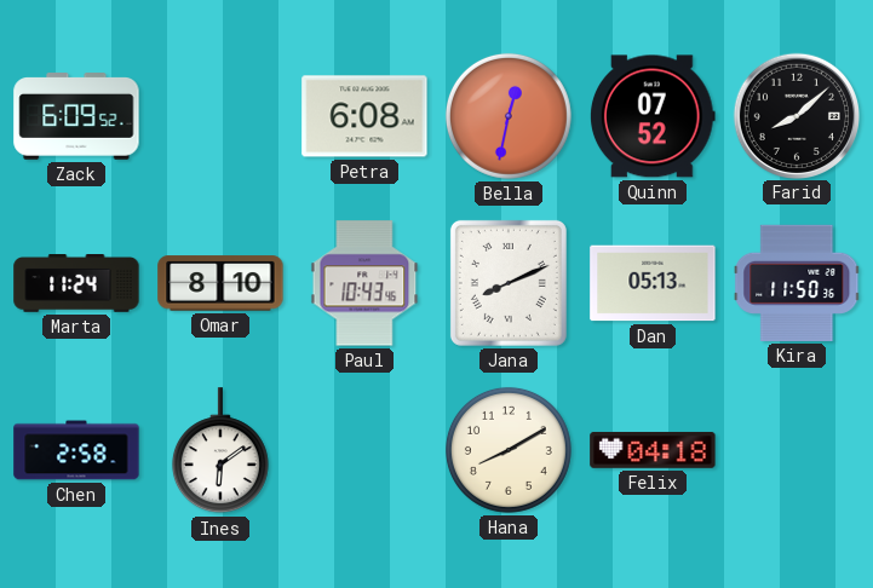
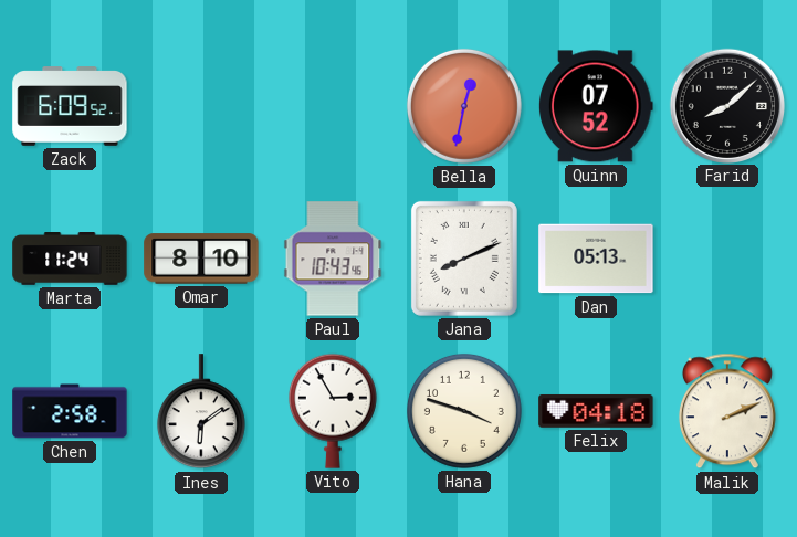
Petra: 6:08 -> none
Kira: 11:50 -> none
Vito: none -> 2:55
Hana: 8:10 -> 3:48
Malik: none -> 2:11
